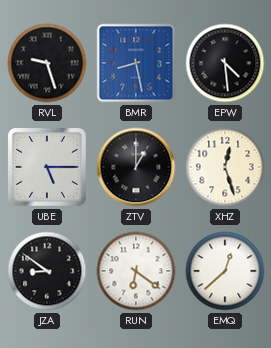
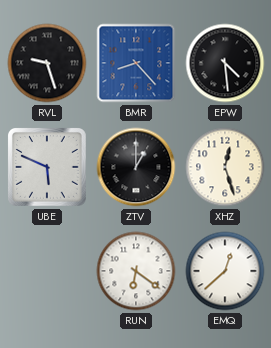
BMR: 8:28 -> 8:23
UBE: 5:15 -> 5:49
JZA: 8:51 -> none
